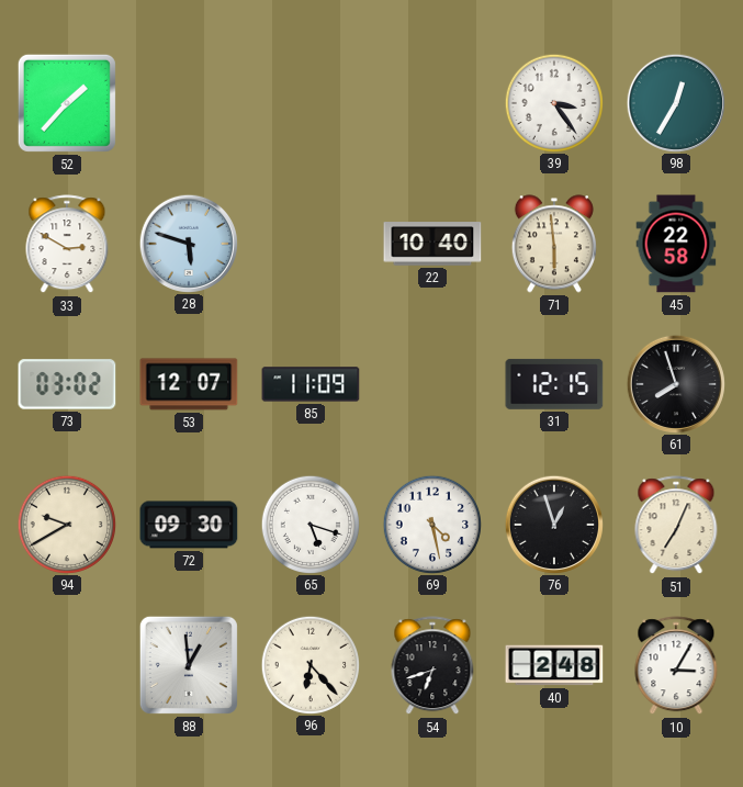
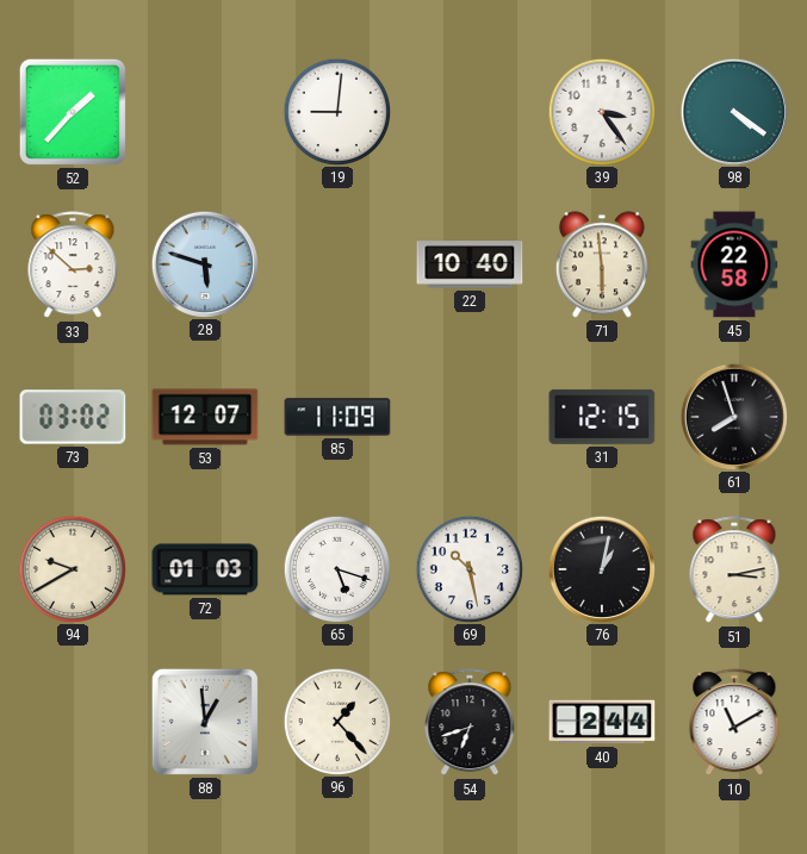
19: none -> 9:01
98: 12:35 -> 4:21
33: 2:50 -> 2:52
72: 09:30 -> 01:03
69: 4:28 -> 10:28
76: 12:57 -> 1:02
51: 7:04 -> 3:13
96: 6:23 -> 1:23
40: 2:48 -> 2:44
10: 3:05 -> 11:10
